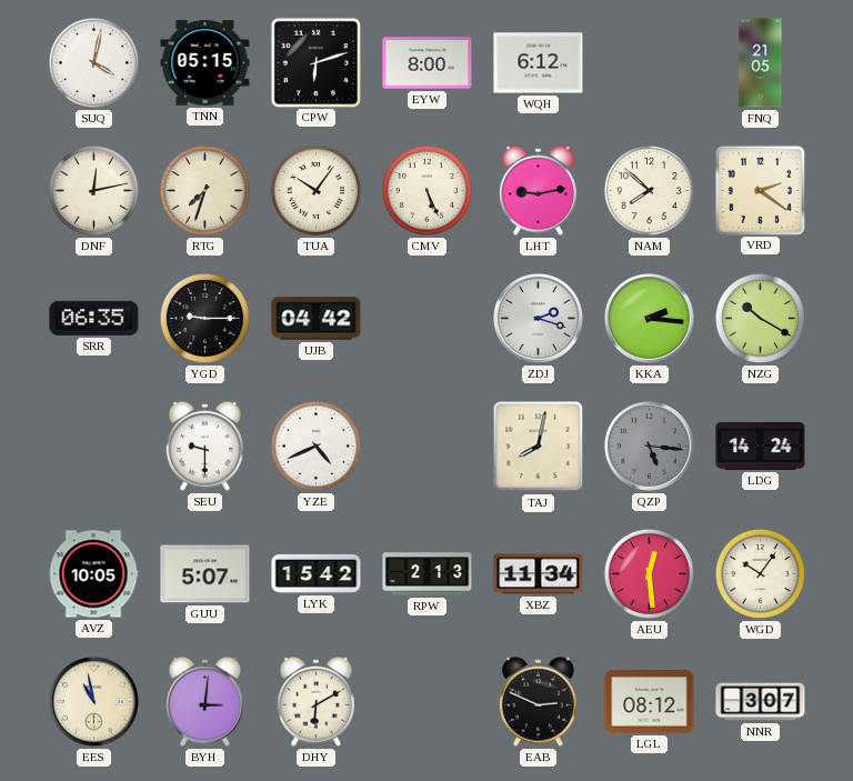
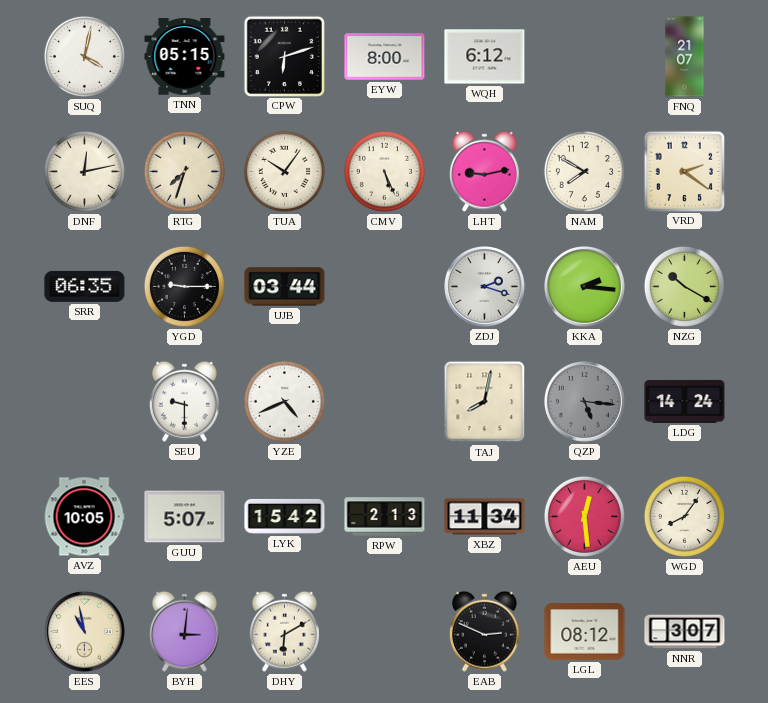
FNQ: 21:05 -> 21:07
NAM: 7:52 -> 7:50
UJB: 04:42 -> 03:44
WGD: 10:06 -> 8:06
